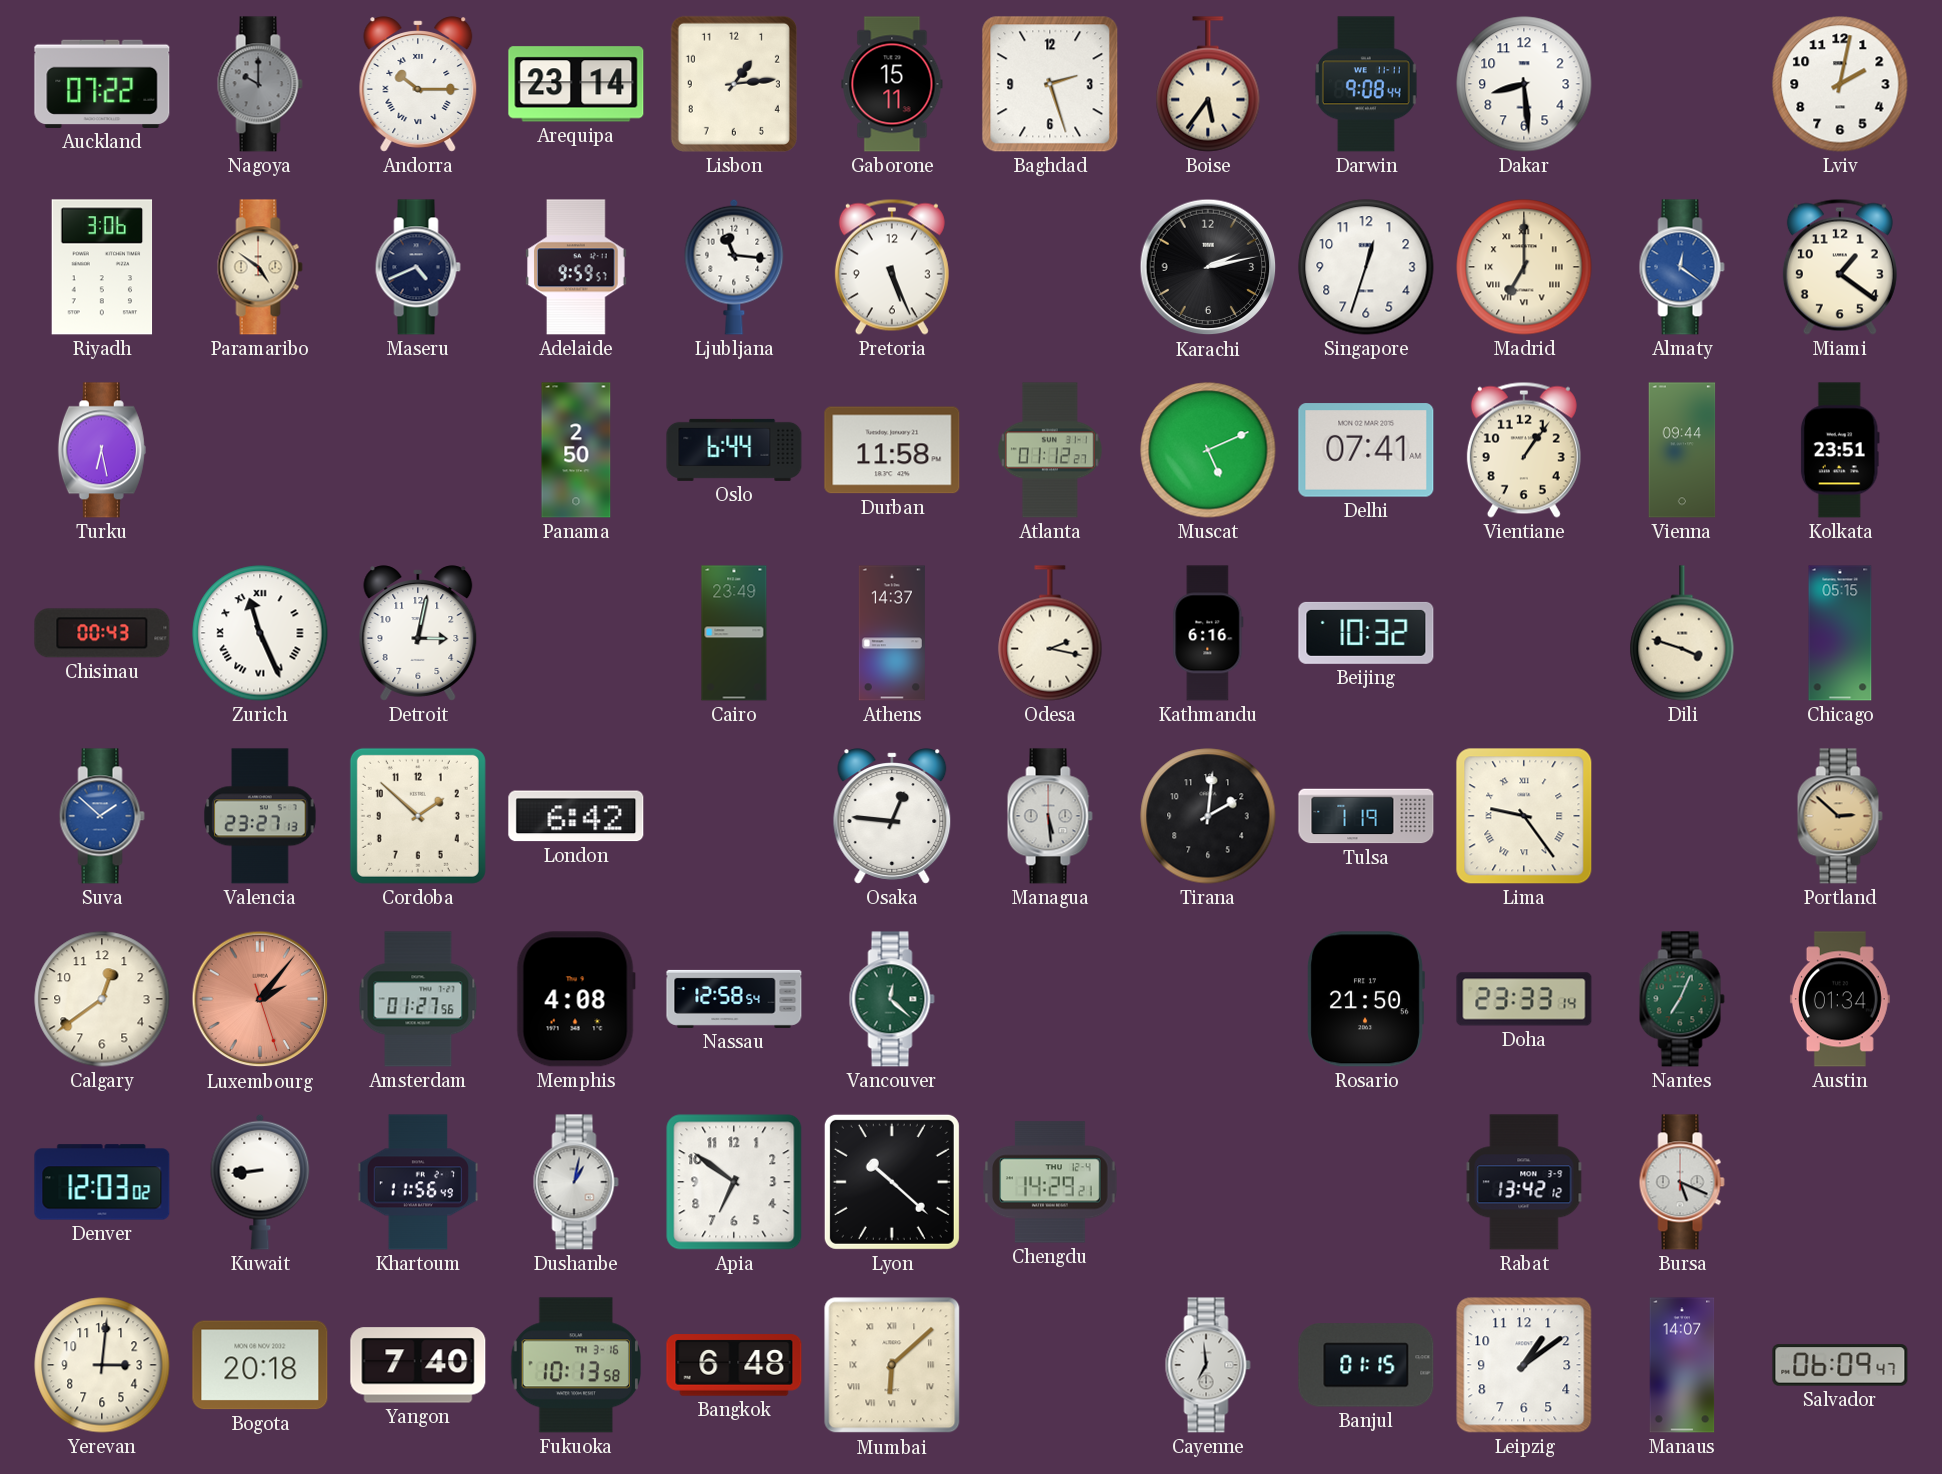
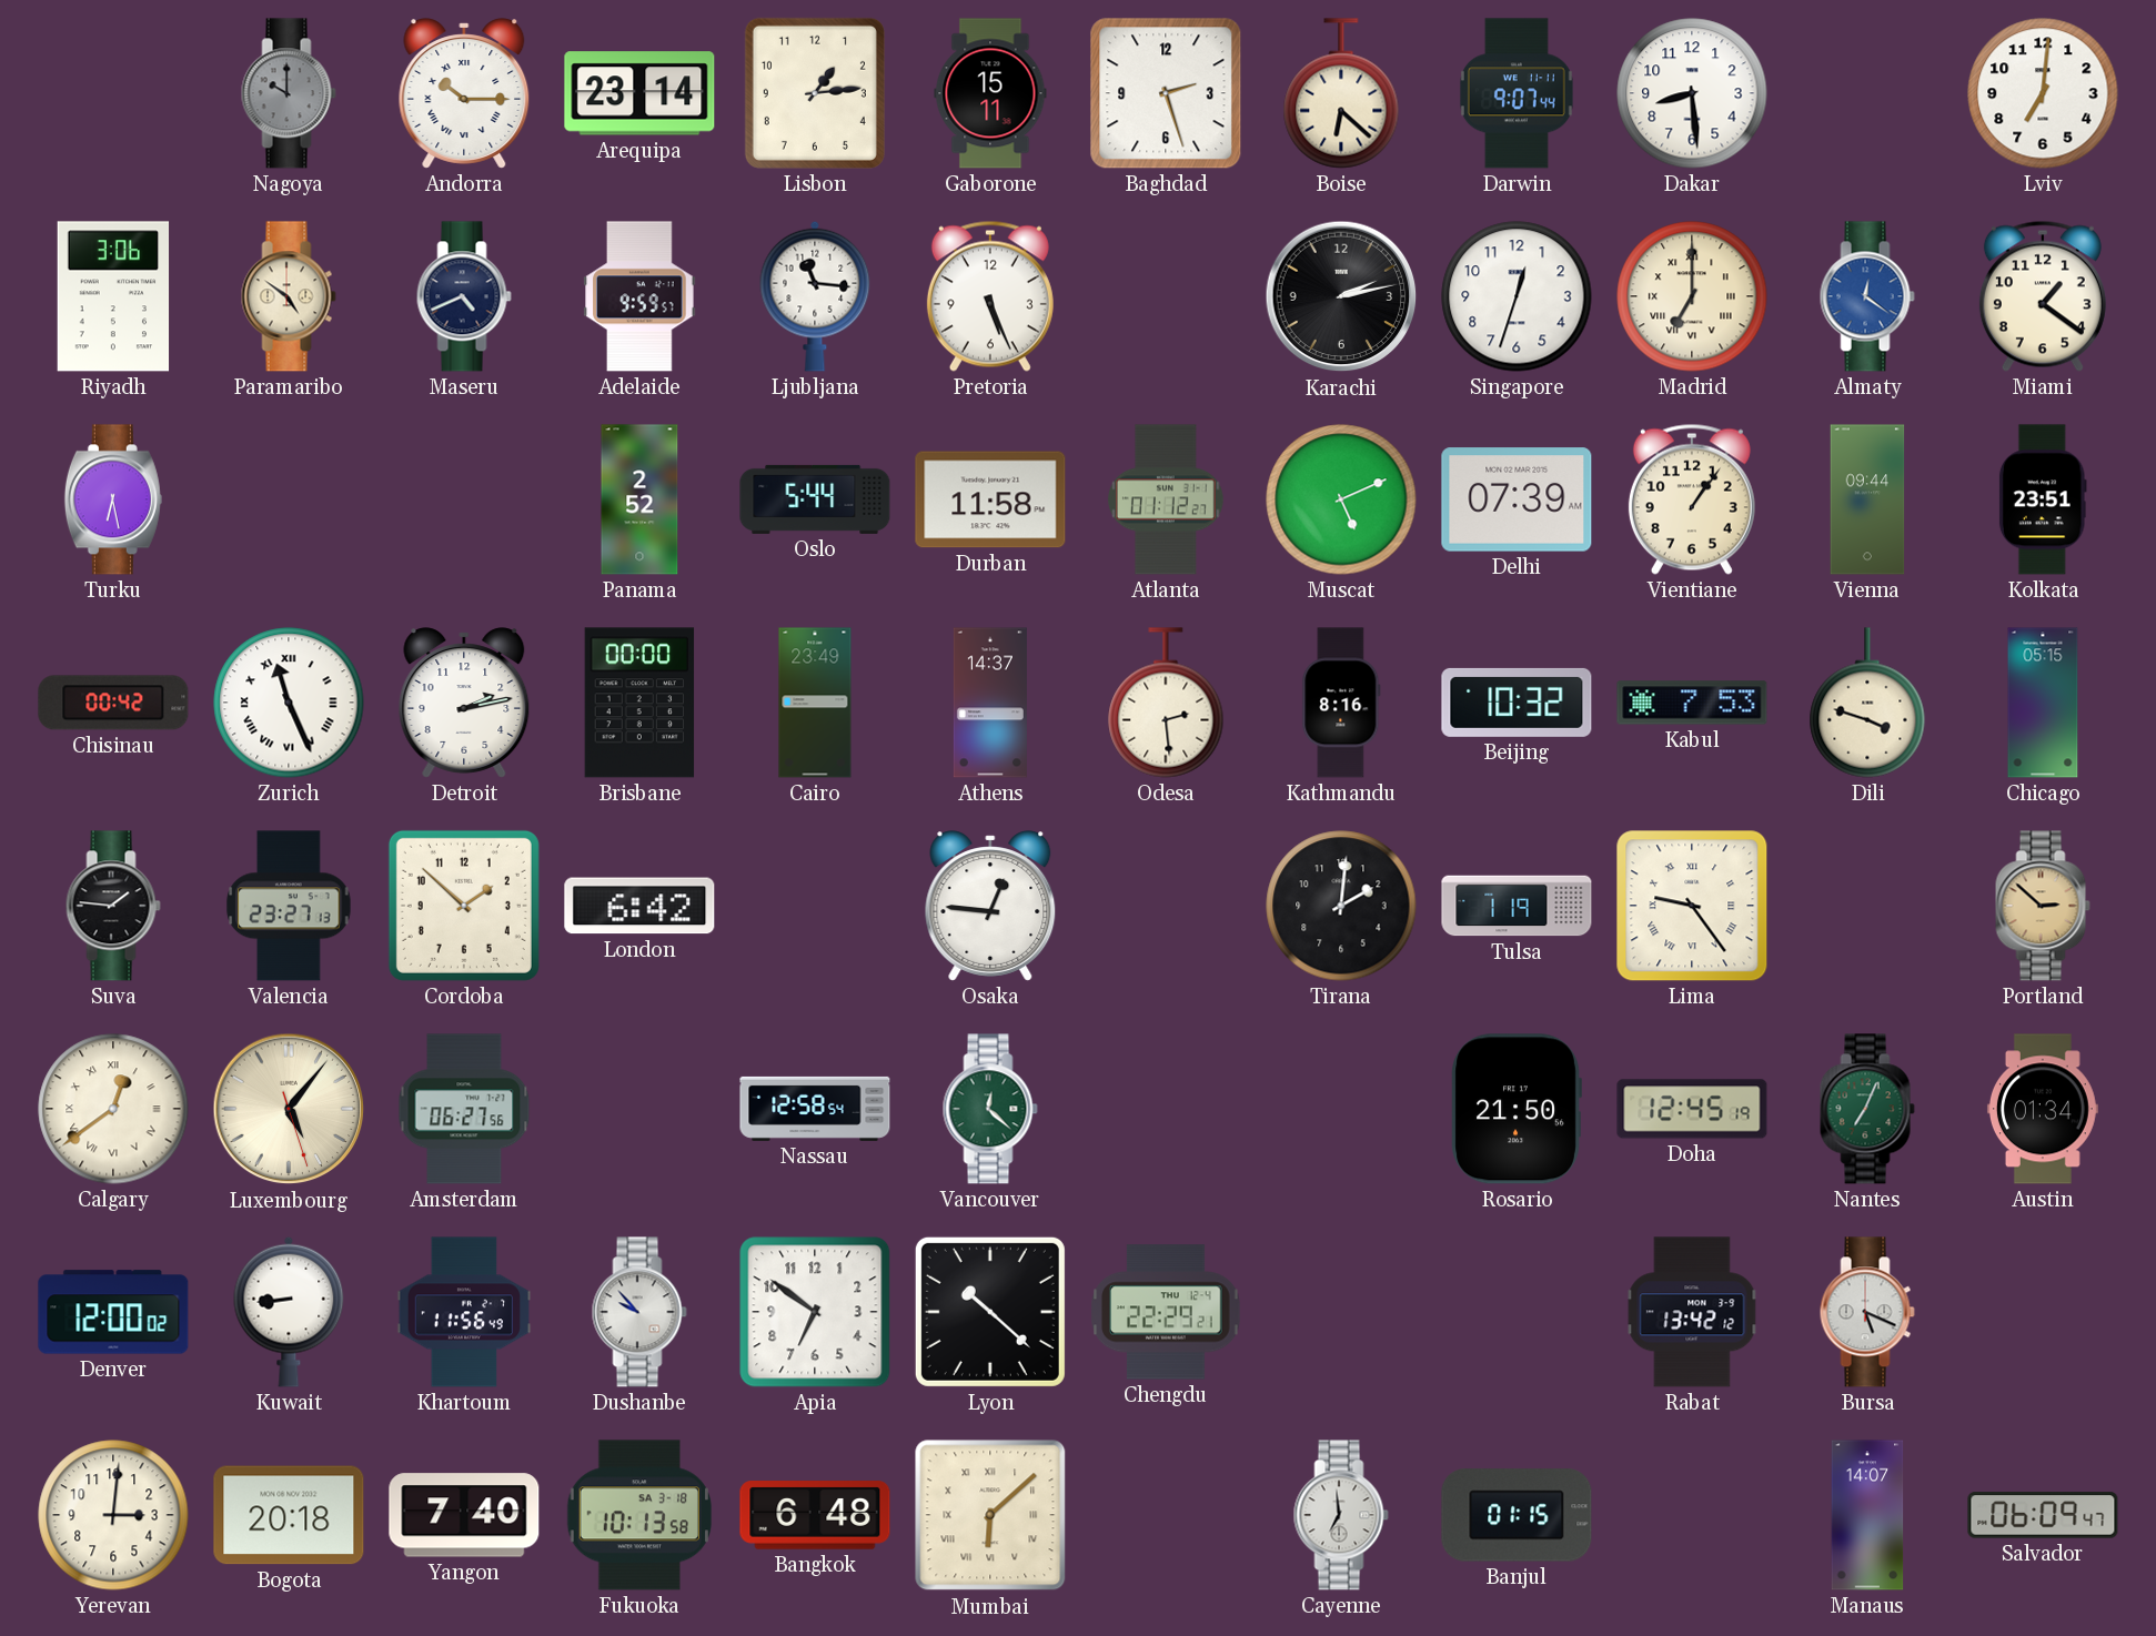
Auckland: 07:22 -> none
Boise: 5:36 -> 6:22
Darwin: 9:08 -> 9:07
Lviv: 2:02 -> 7:01
Panama: 2:50 -> 2:52
Oslo: 6:44 -> 5:44
Delhi: 07:41 -> 07:39
Chisinau: 00:43 -> 00:42
Detroit: 3:02 -> 2:13
Brisbane: none -> 00:00
Odesa: 2:17 -> 2:29
Kathmandu: 6:16 -> 8:16
Kabul: none -> 7:53
Suva: 1:52 -> 1:46
Suva dial: blue -> black
Managua: 5:29 -> none
Calgary numerals: Arabic -> Roman
Luxembourg: 2:06 -> 5:06
Luxembourg dial: salmon -> cream
Amsterdam: 01:27 -> 06:27
Memphis: 4:08 -> none
Doha: 23:33 -> 12:45
Denver: 12:03 -> 12:00
Dushanbe: 1:02 -> 9:53
Chengdu: 14:29 -> 22:29
Fukuoka date: TH 3-16 -> SA 3-18
Leipzig: 1:09 -> none
